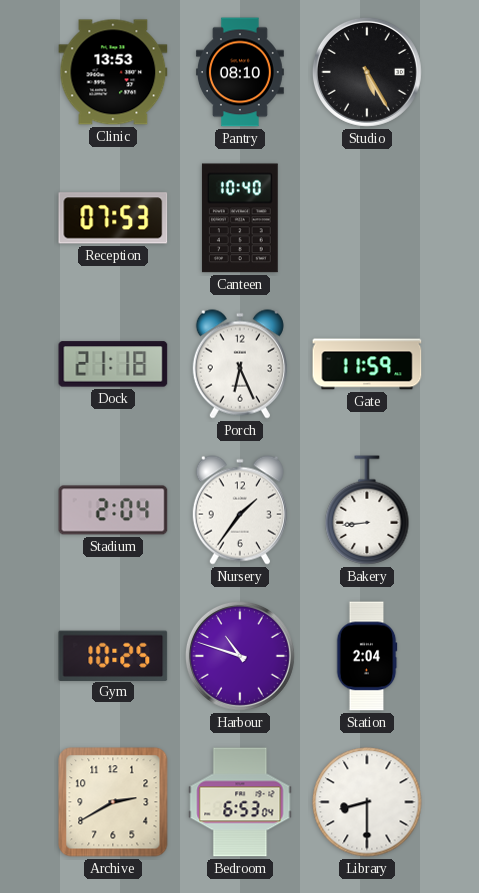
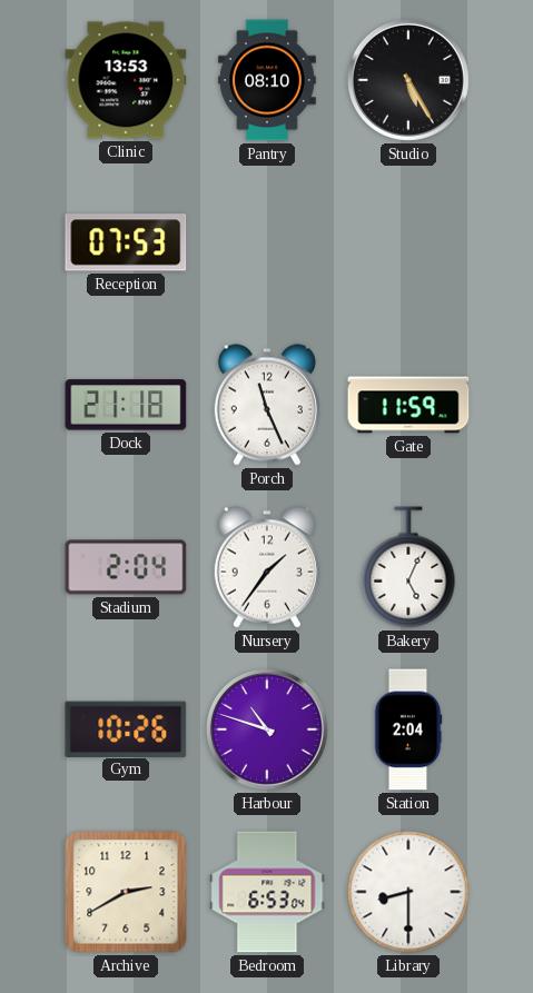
Canteen: 10:40 -> none
Porch: 6:26 -> 11:26
Bakery: 8:44 -> 5:04
Gym: 10:25 -> 10:26
